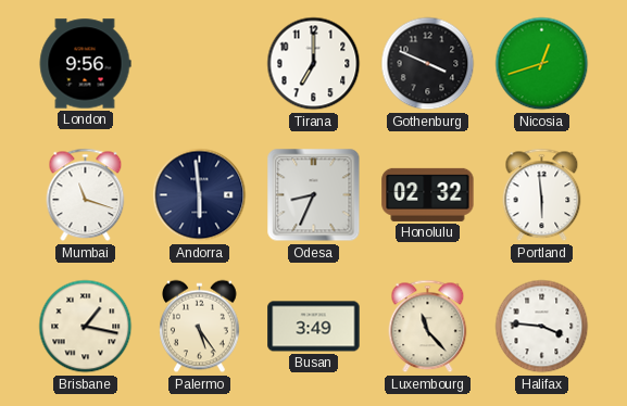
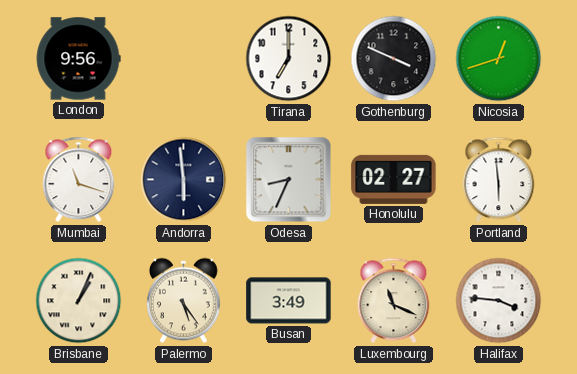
Honolulu: 02:32 -> 02:27
Brisbane: 1:17 -> 1:04
Luxembourg: 11:23 -> 11:19
